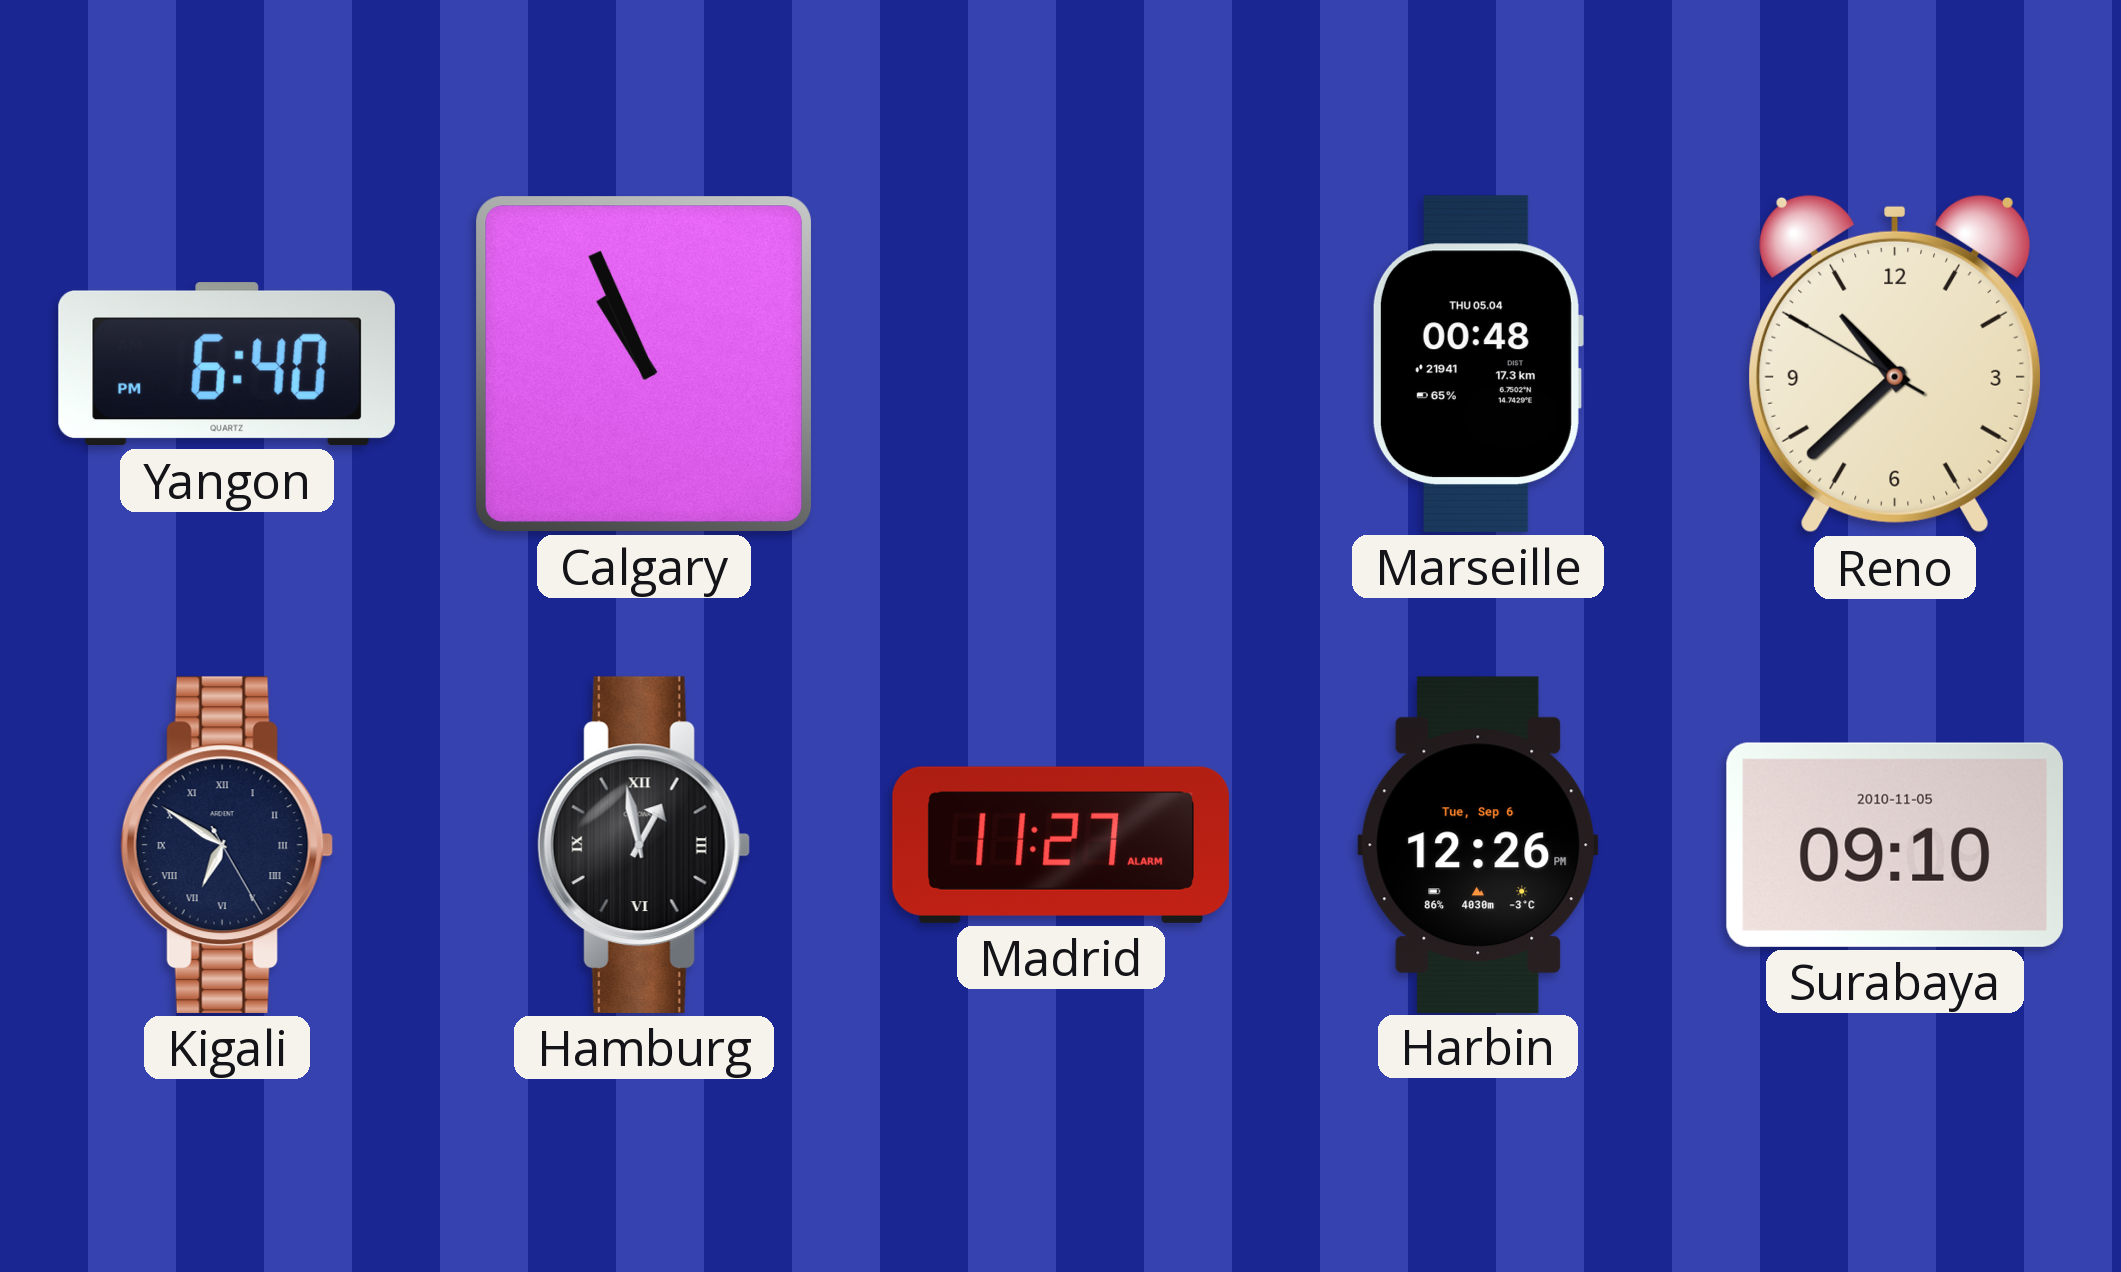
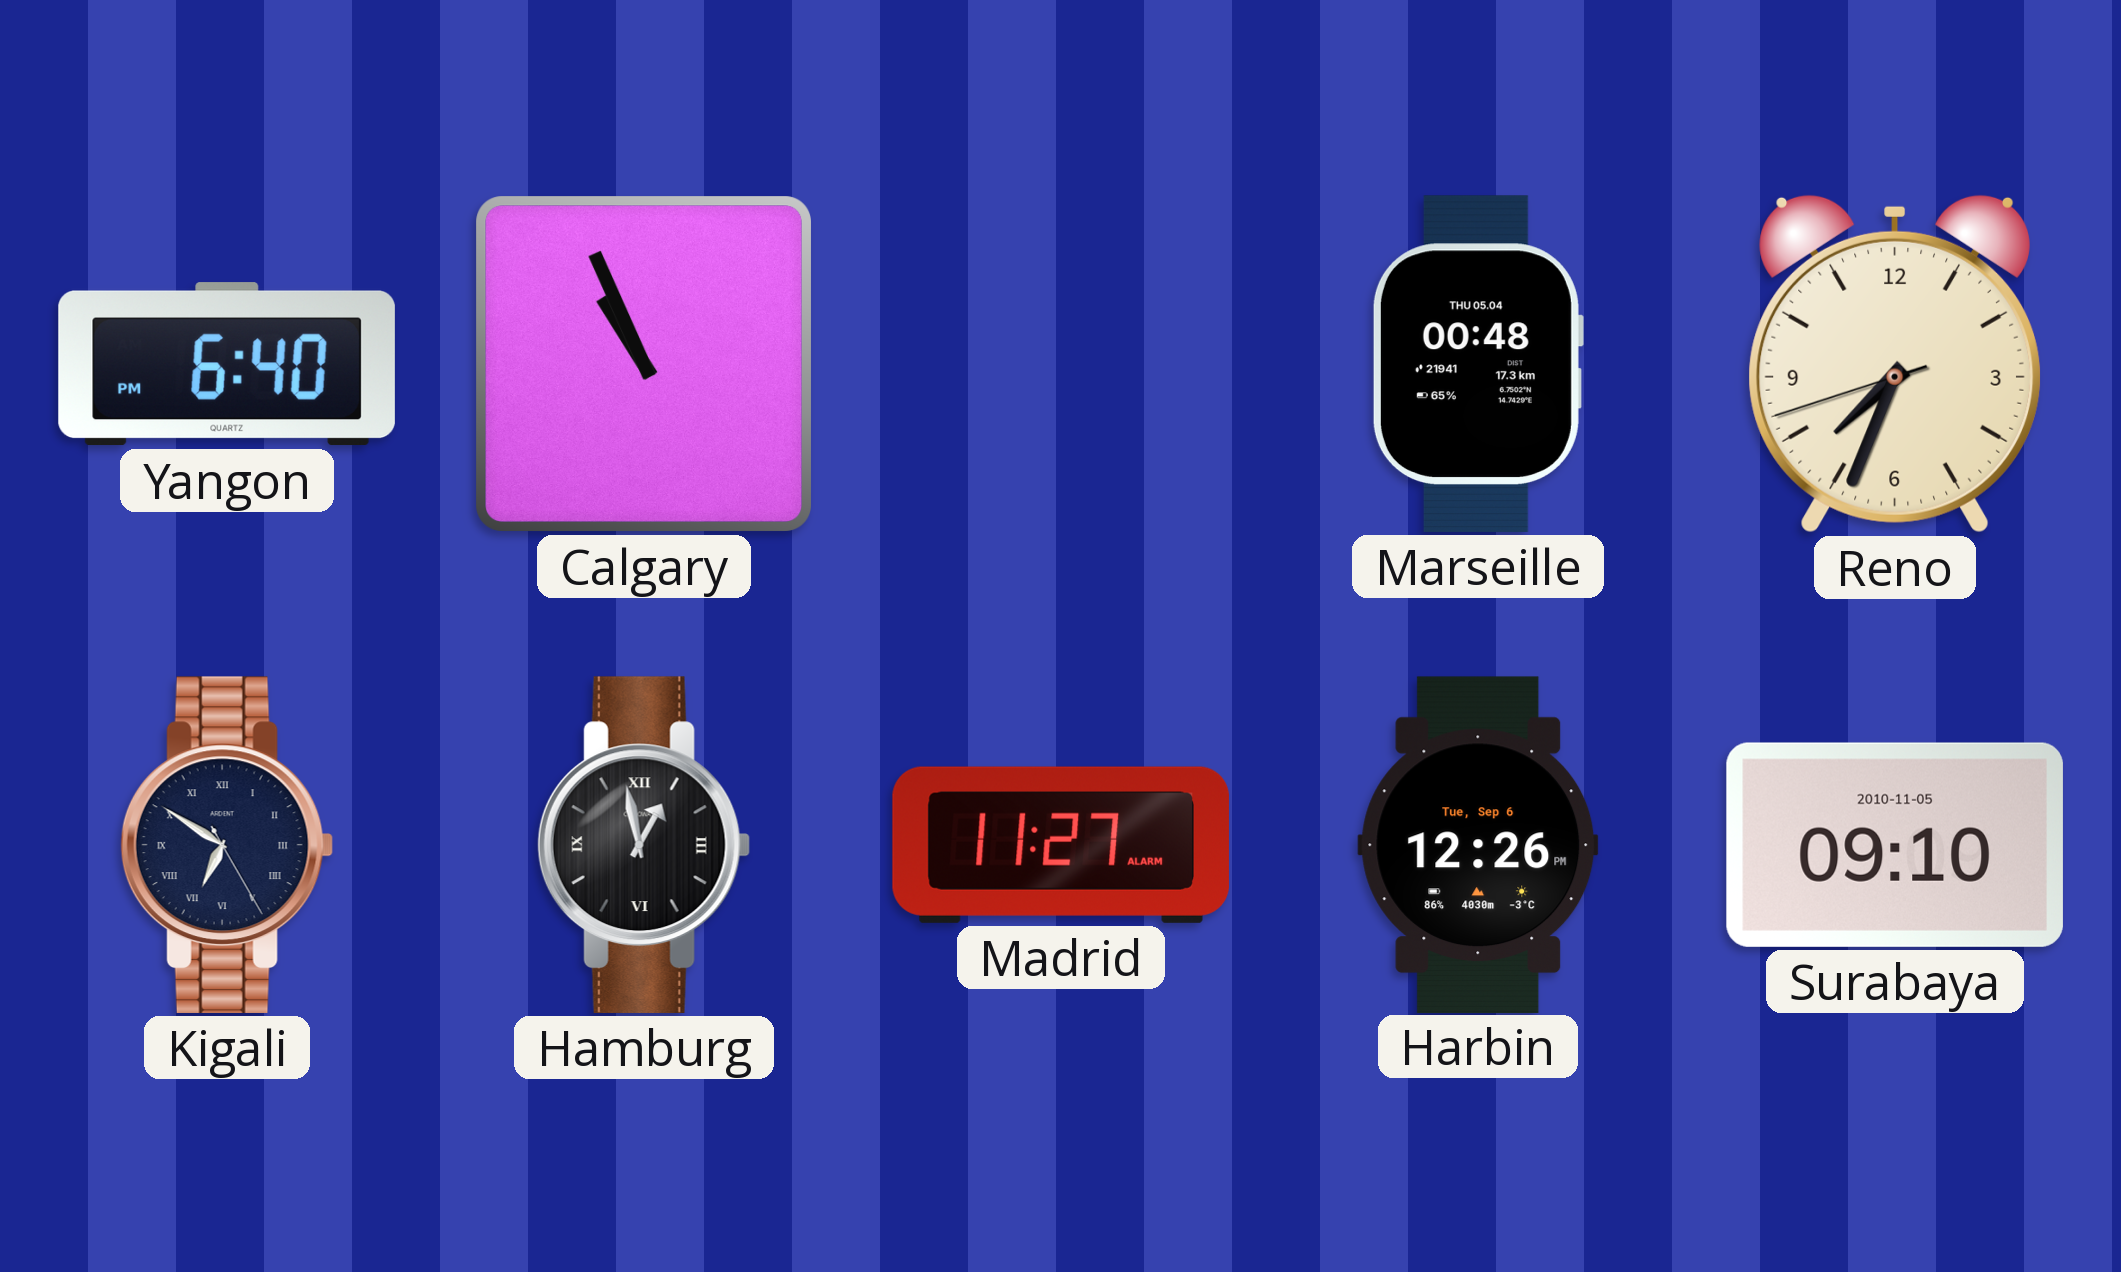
Reno: 10:37 -> 7:33
